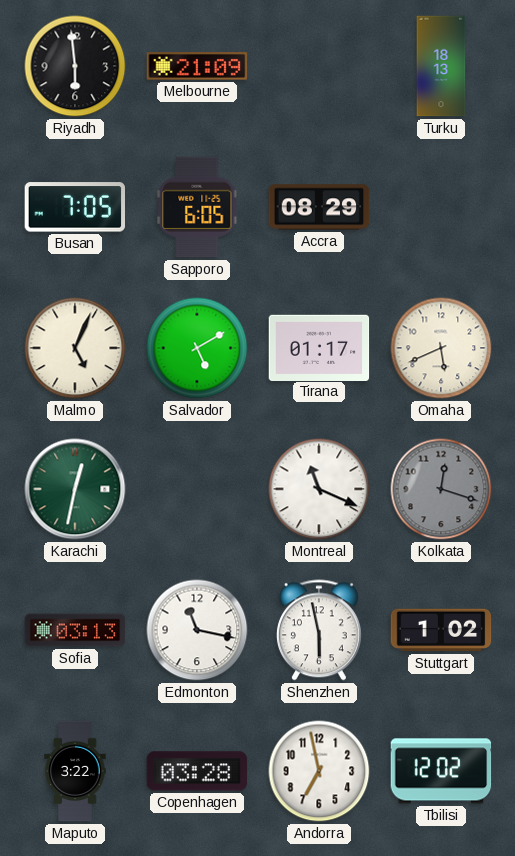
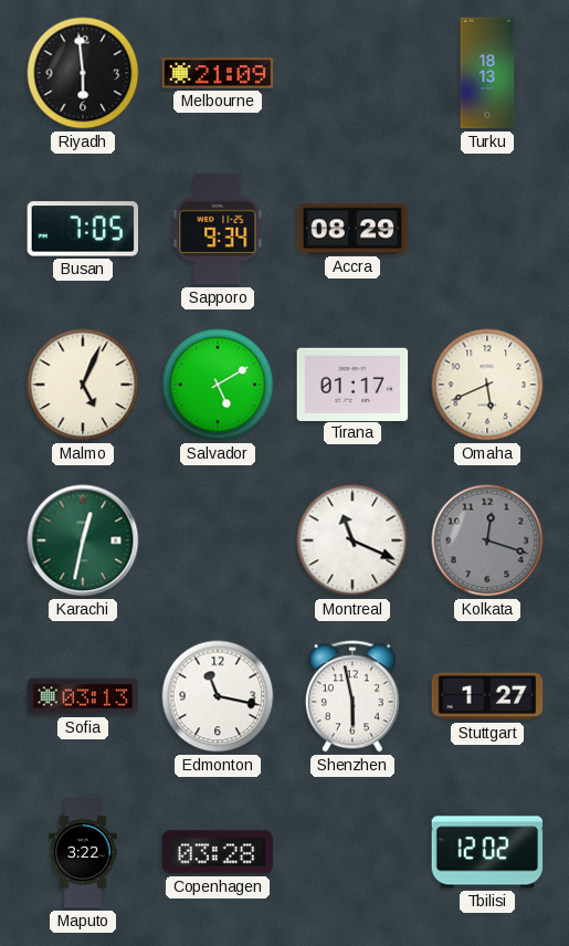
Sapporo: 6:05 -> 9:34
Stuttgart: 1:02 -> 1:27
Andorra: 6:58 -> none
